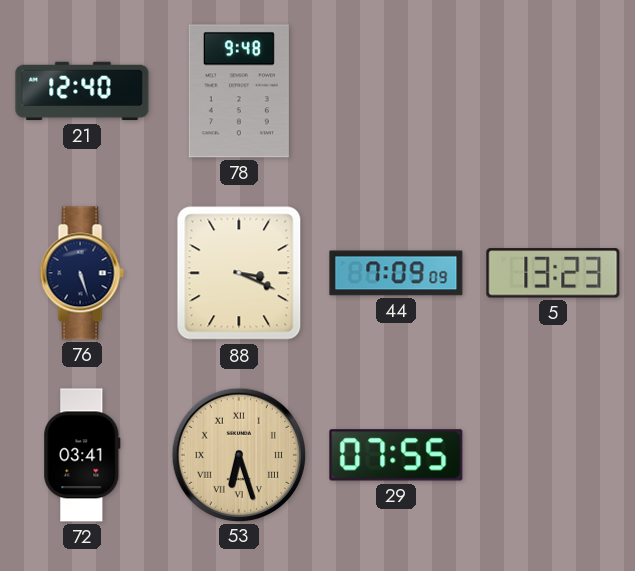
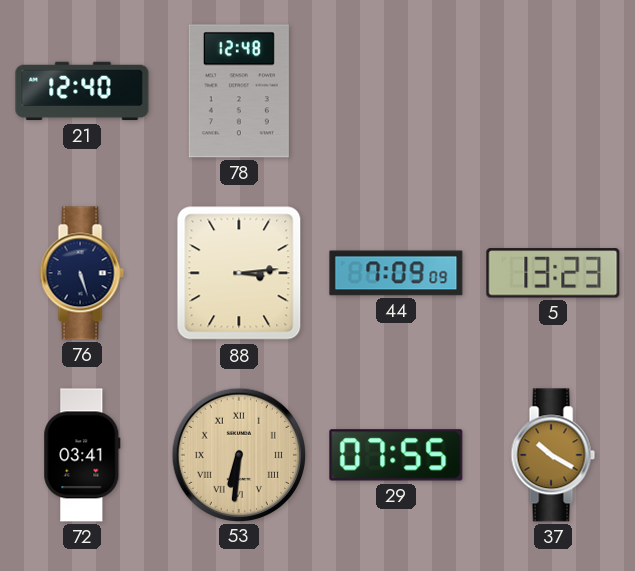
78: 9:48 -> 12:48
88: 3:19 -> 3:14
53: 6:27 -> 6:31
37: none -> 10:20
